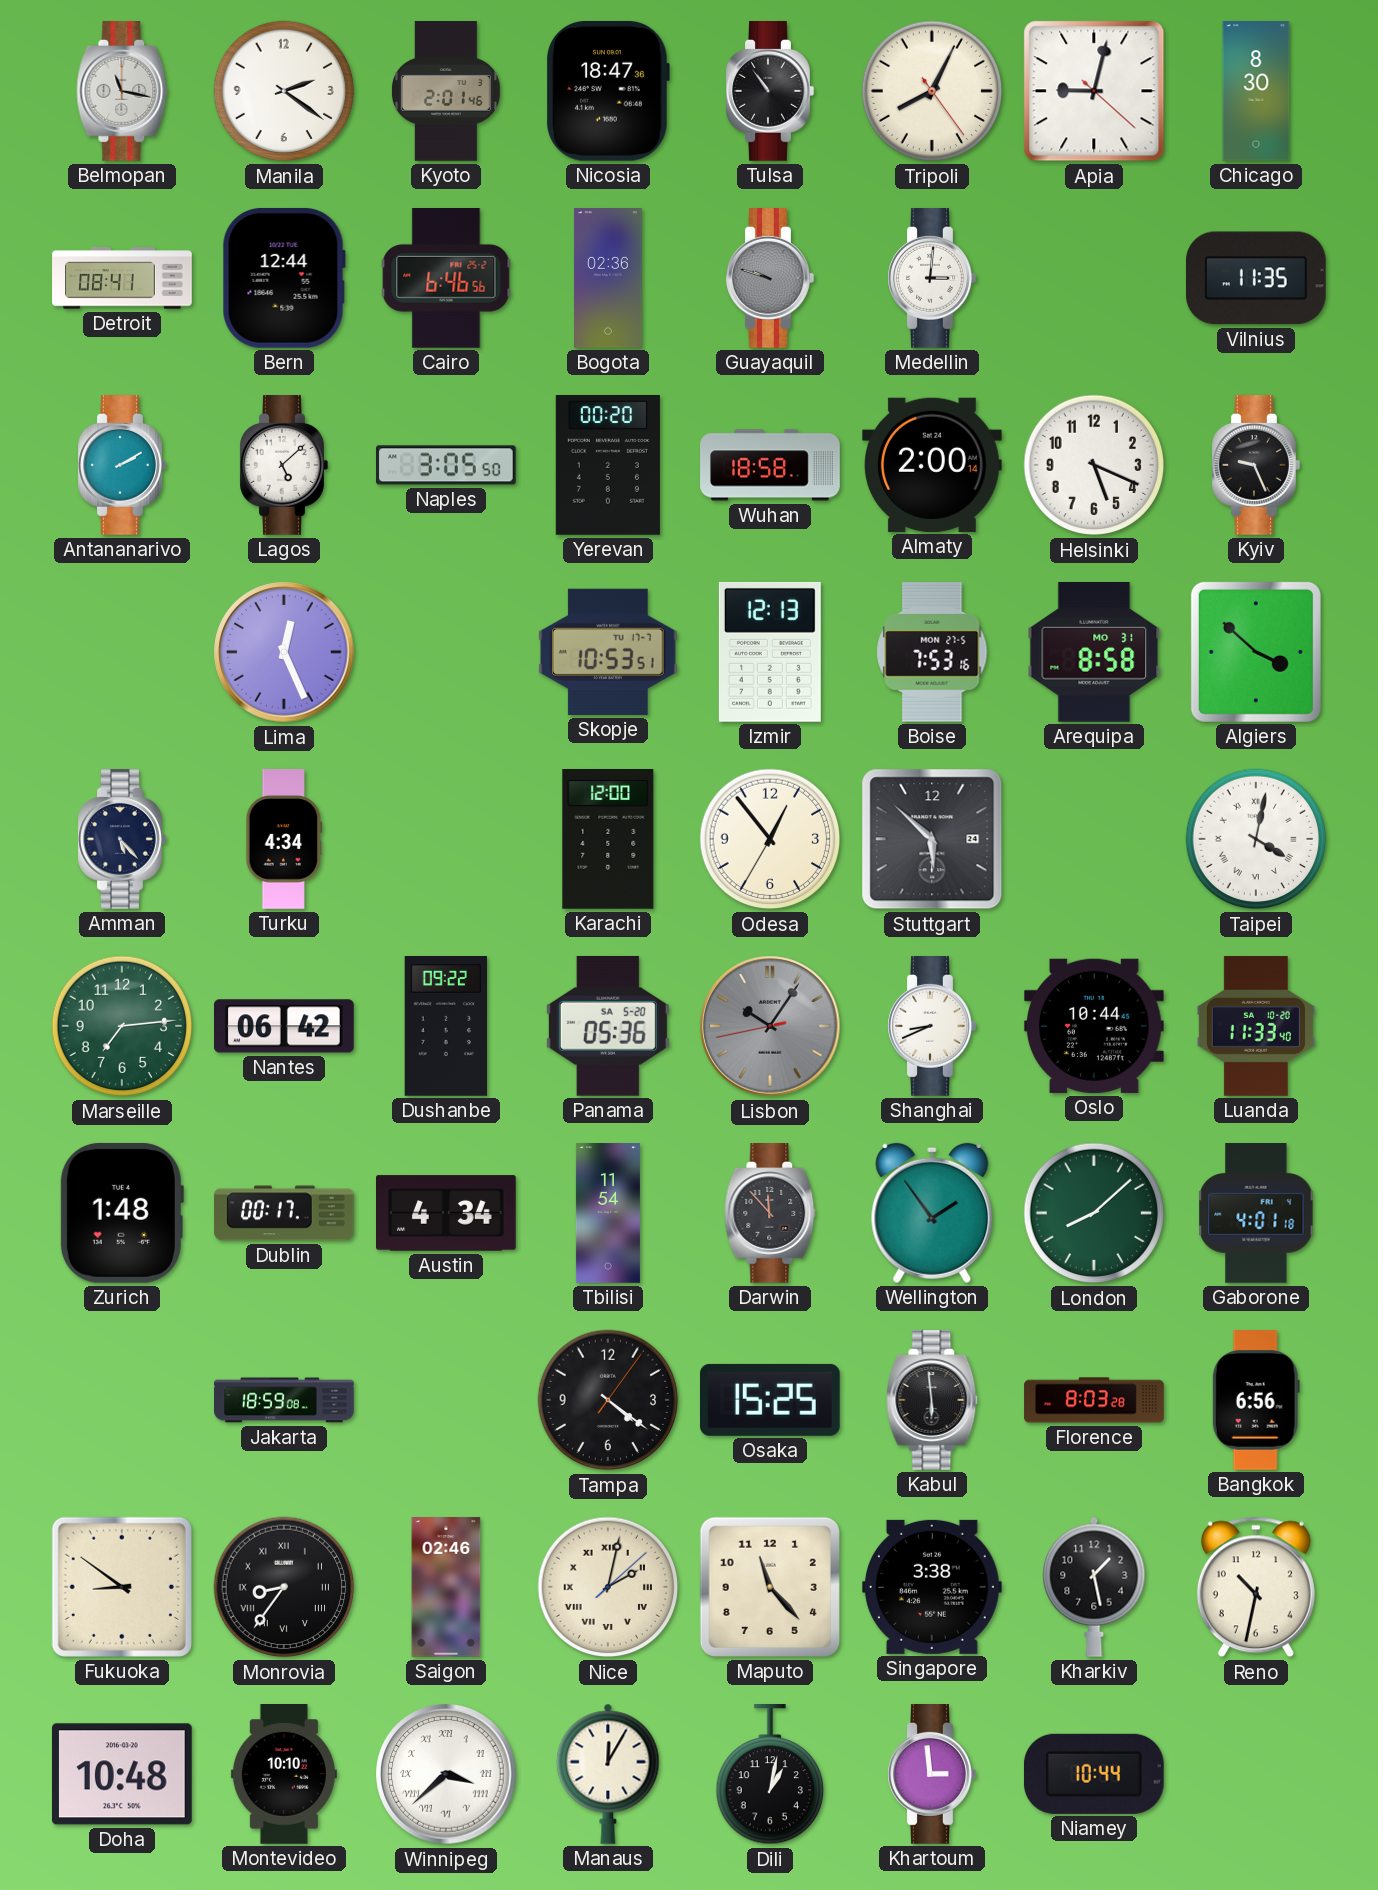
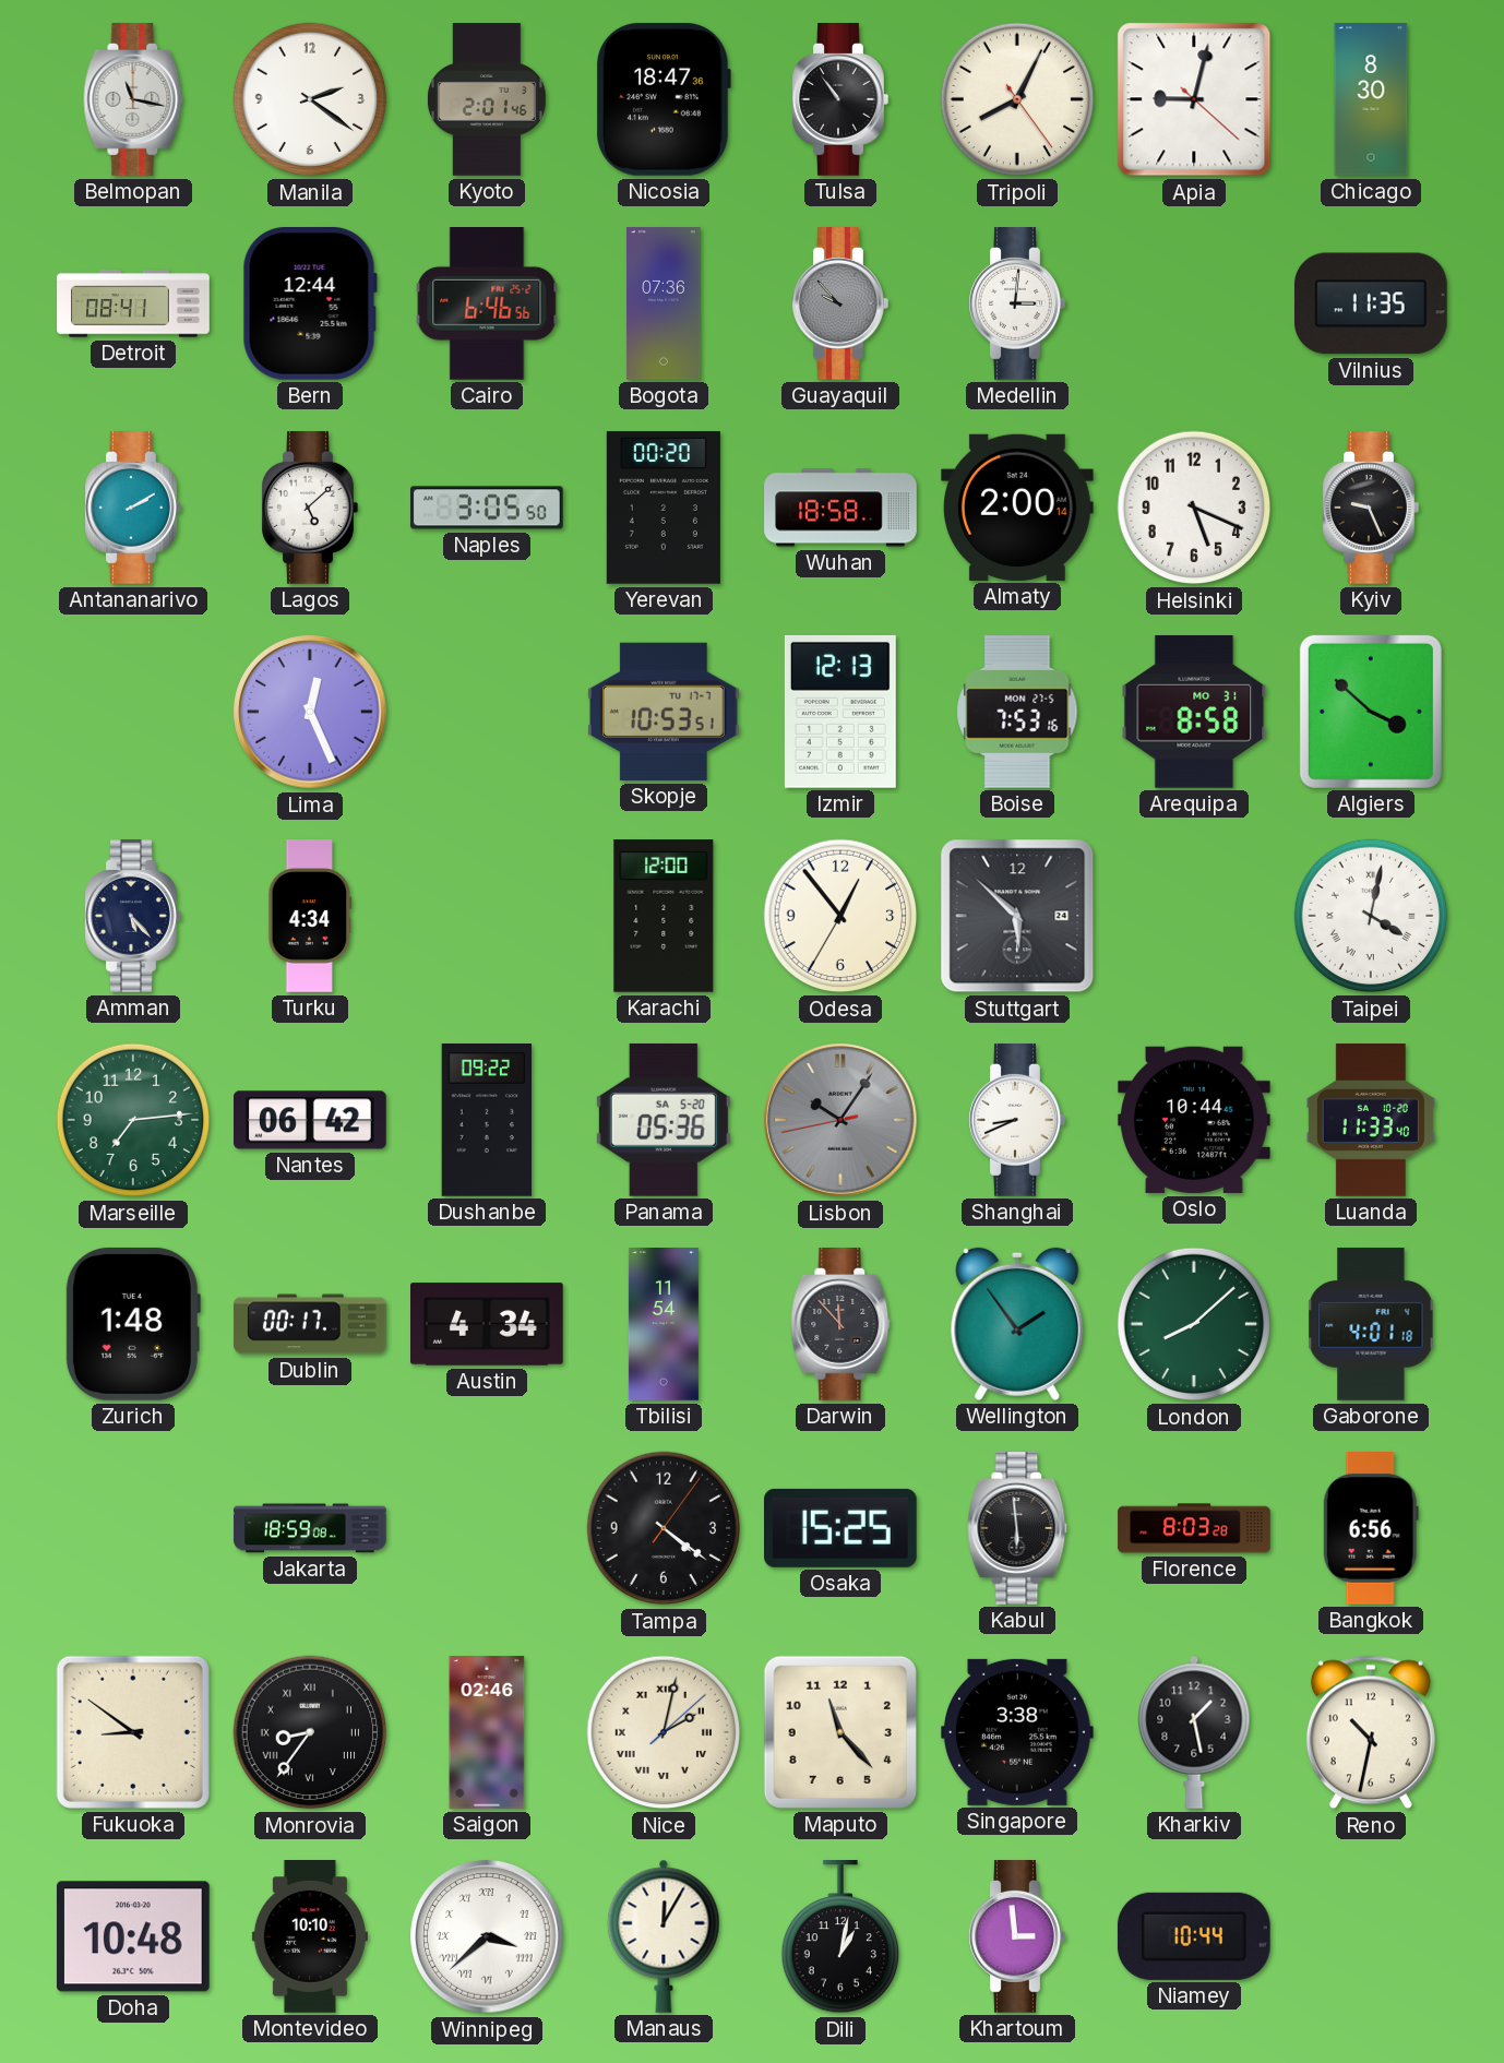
Bogota: 02:36 -> 07:36
Guayaquil: 9:48 -> 9:53
